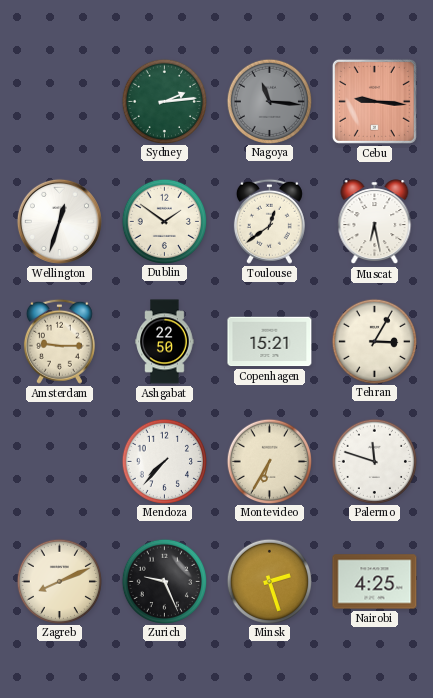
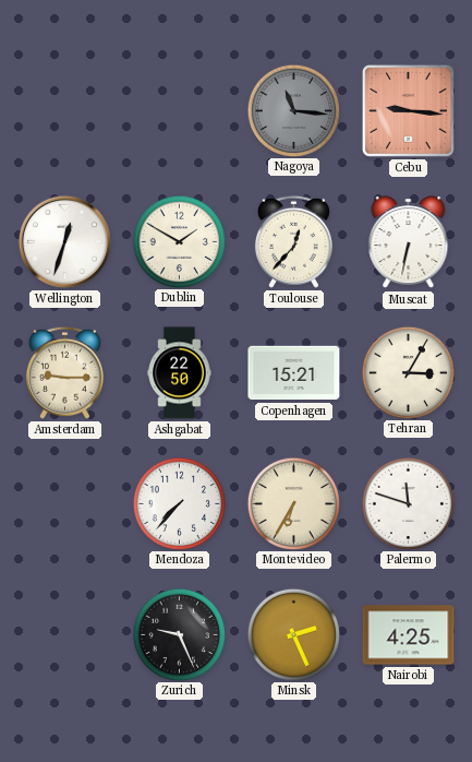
Sydney: 2:14 -> none
Dublin: 1:51 -> 1:50
Toulouse: 12:39 -> 12:37
Muscat: 6:28 -> 6:32
Zagreb: 8:11 -> none
Minsk: 2:27 -> 2:26
